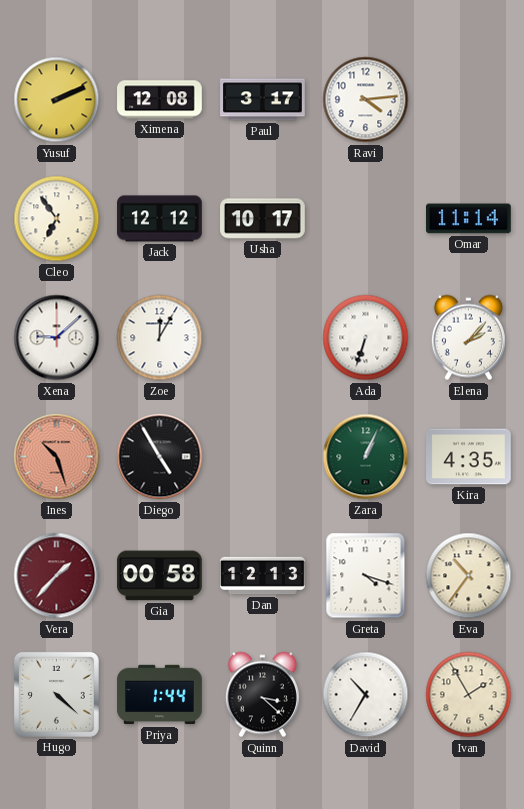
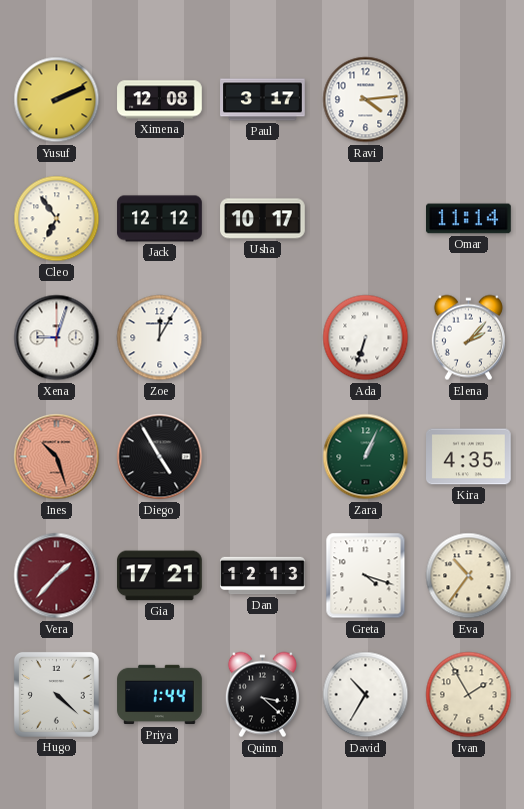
Xena: 9:08 -> 9:03
Gia: 00:58 -> 17:21
